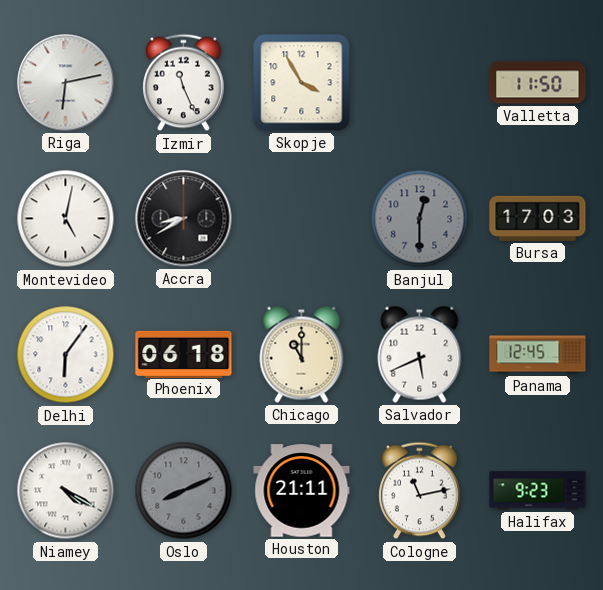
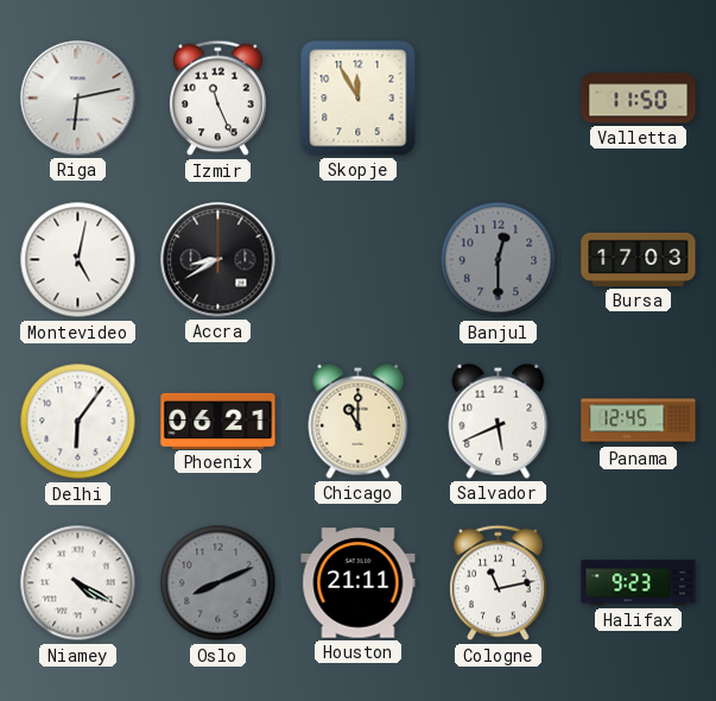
Skopje: 3:55 -> 11:55
Phoenix: 06:18 -> 06:21
